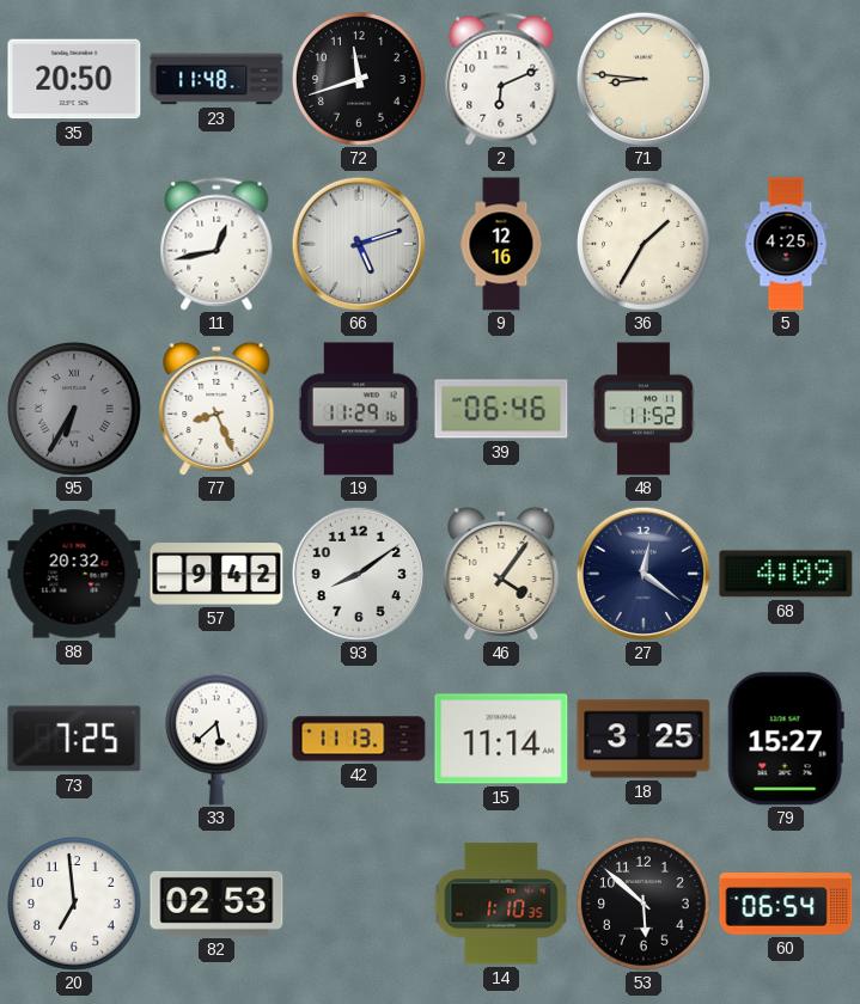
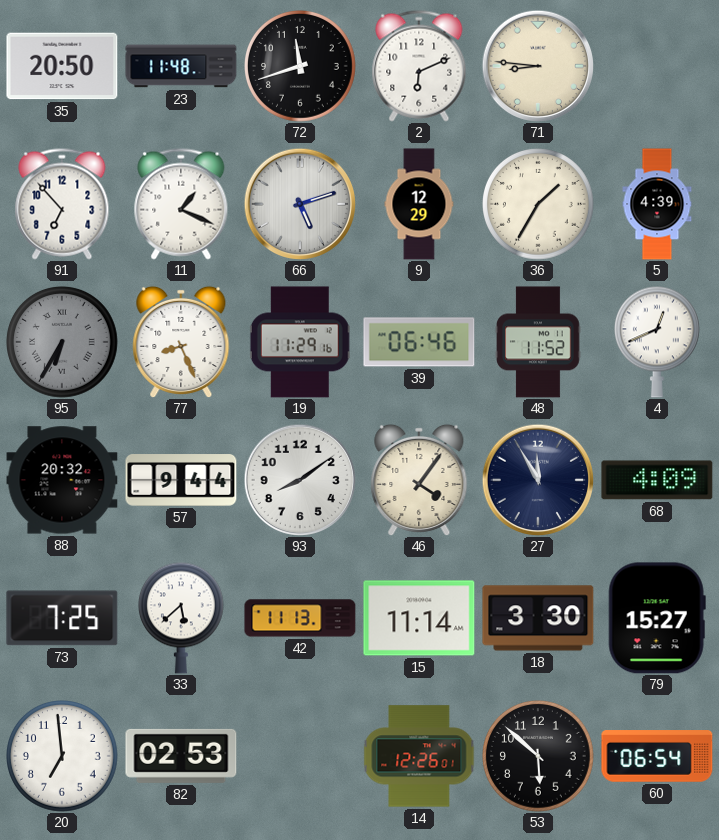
91: none -> 6:53
11: 12:43 -> 1:19
9: 12:16 -> 12:29
5: 4:25 -> 4:39
4: none -> 12:41
57: 9:42 -> 9:44
27: 12:21 -> 11:55
18: 3:25 -> 3:30
14: 1:10 -> 12:26
